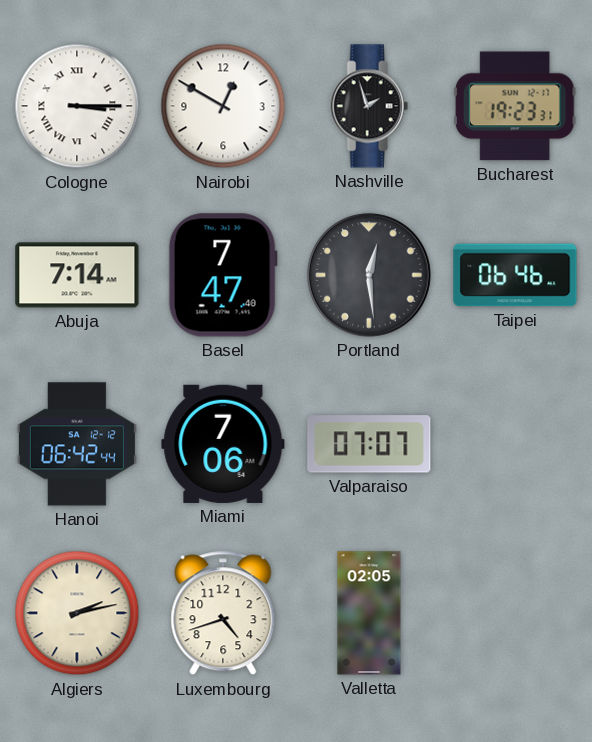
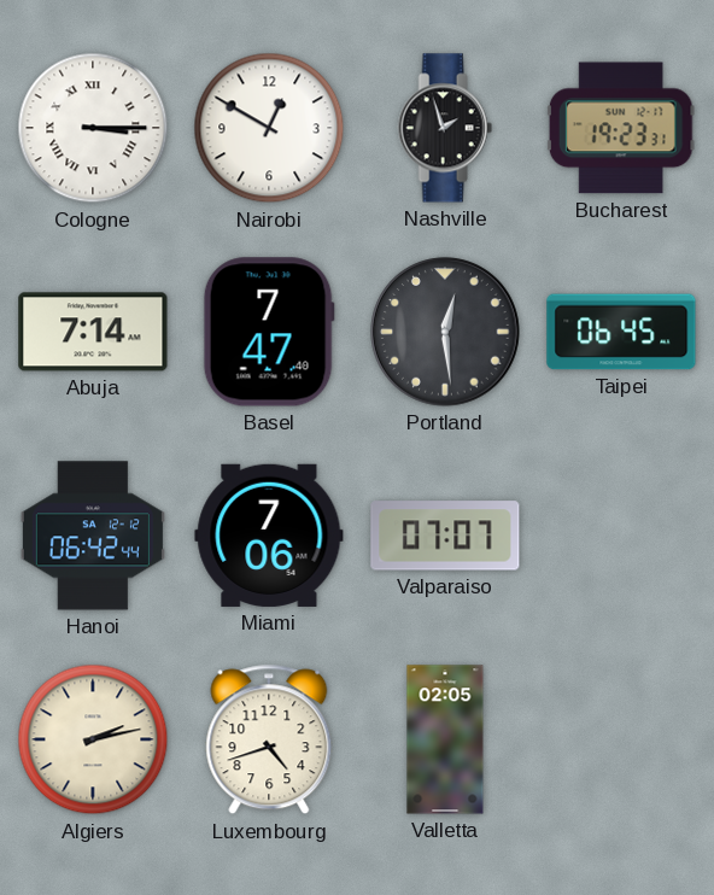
Taipei: 06:46 -> 06:45
